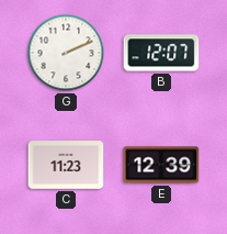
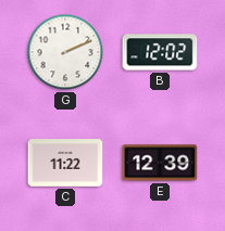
B: 12:07 -> 12:02
C: 11:23 -> 11:22
